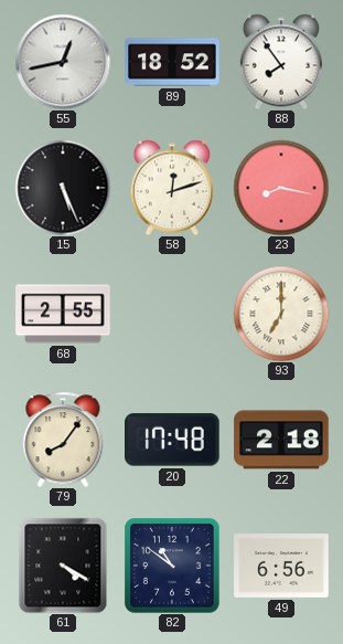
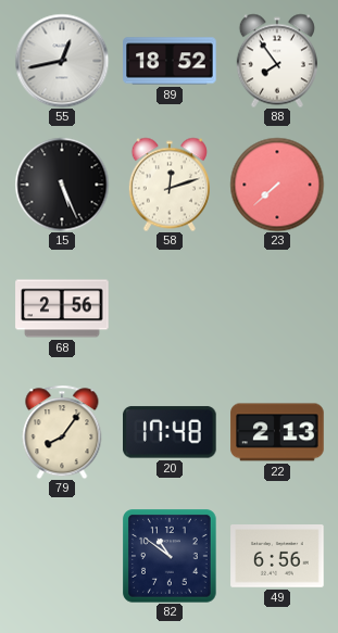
23: 8:17 -> 7:38
68: 2:55 -> 2:56
93: 7:00 -> none
22: 2:18 -> 2:13
61: 4:20 -> none
